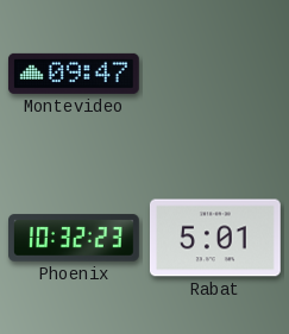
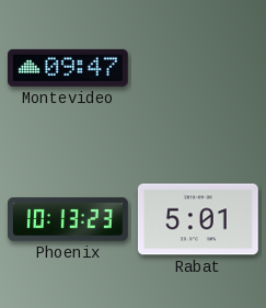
Phoenix: 10:32 -> 10:13
